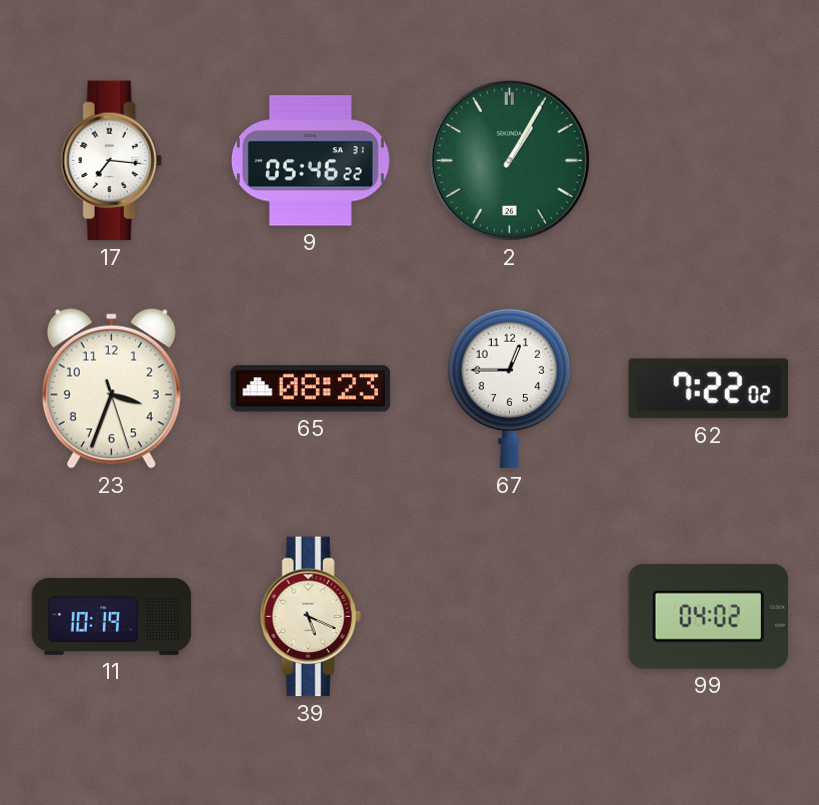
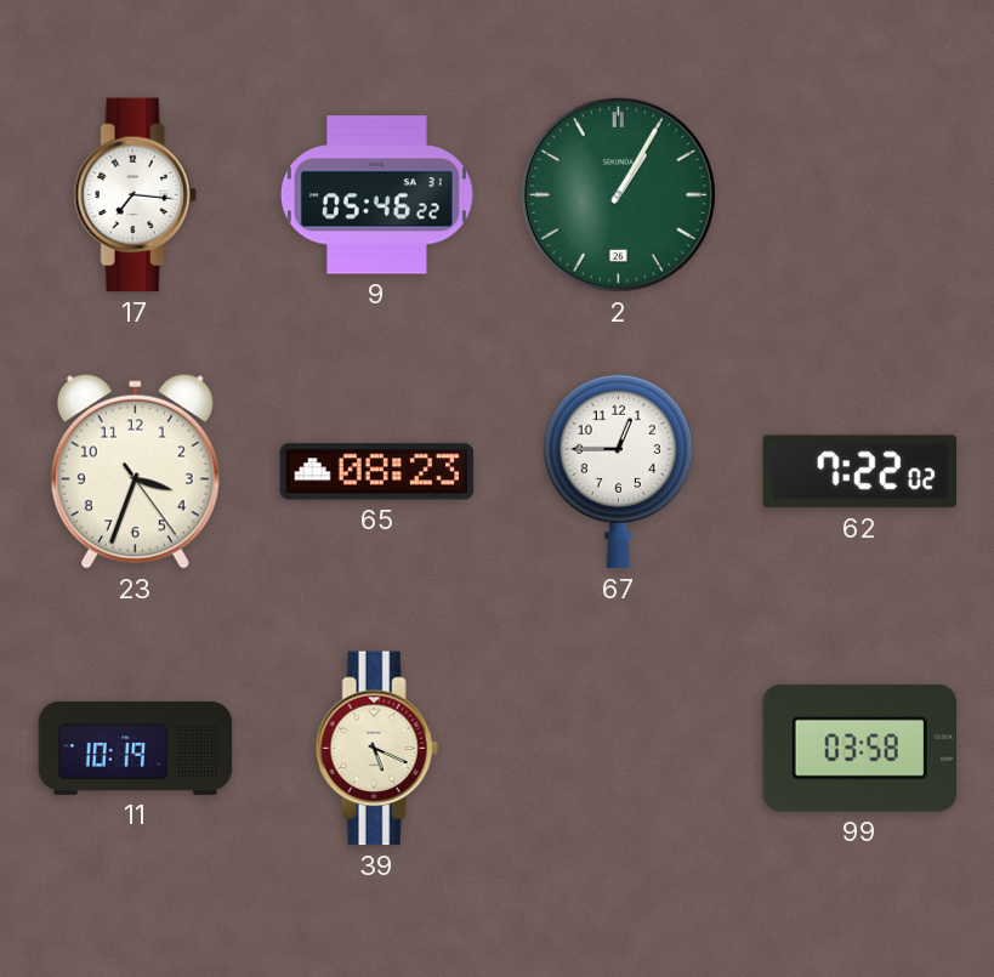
23: 3:33:27 -> 3:33:24
99: 04:02 -> 03:58
